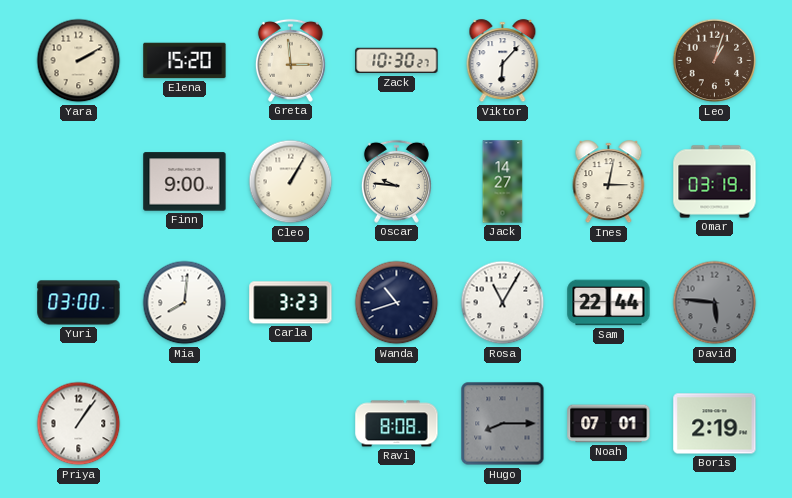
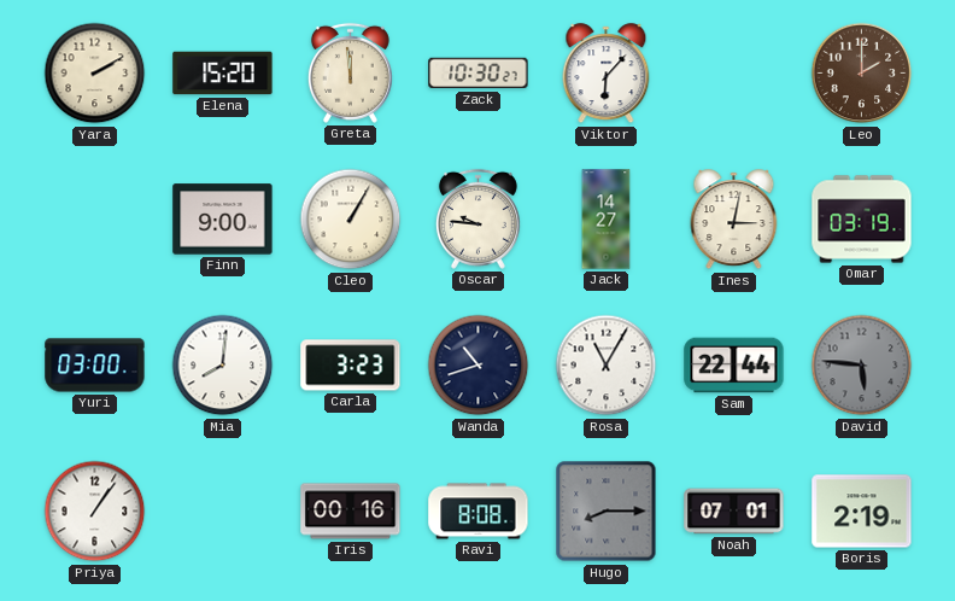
Greta: 2:59 -> 11:59
Leo: 1:03 -> 2:00
Iris: none -> 00:16
